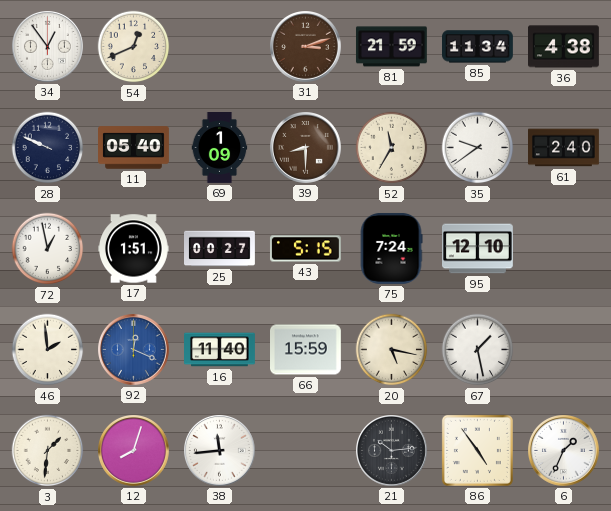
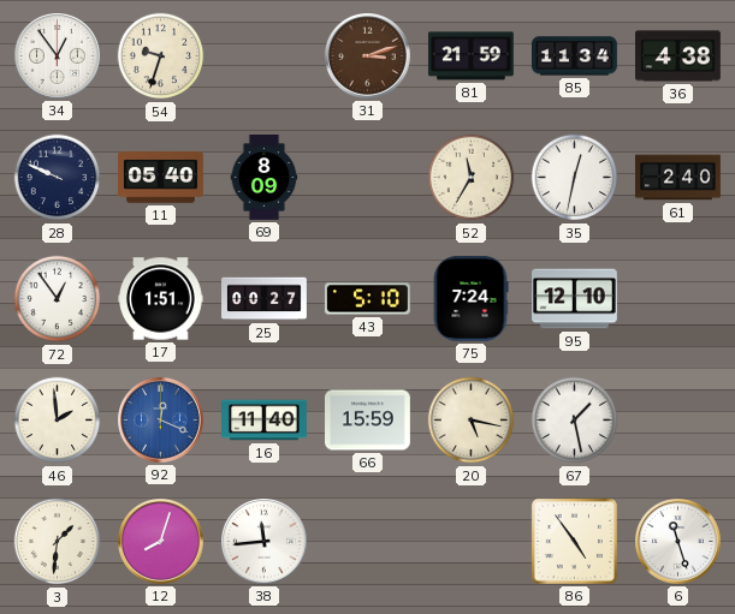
54: 12:41 -> 9:33
69: 1:09 -> 8:09
39: 8:30 -> none
35: 9:39 -> 12:32
72: 12:58 -> 12:54
43: 5:15 -> 5:10
21: 10:14 -> none
6: 1:34 -> 11:27
